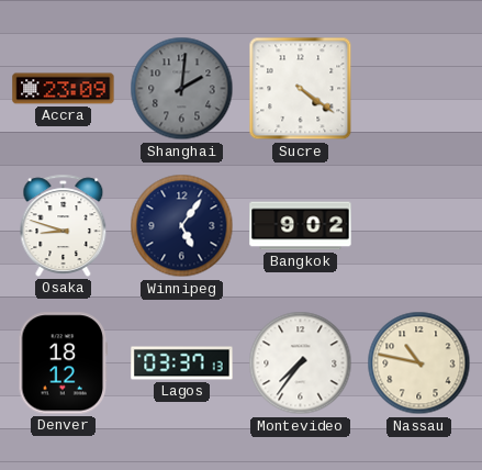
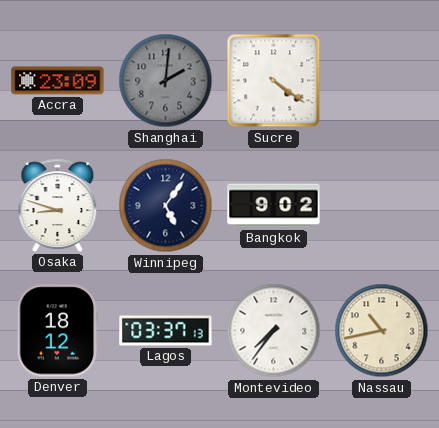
Nassau: 10:47 -> 10:43
